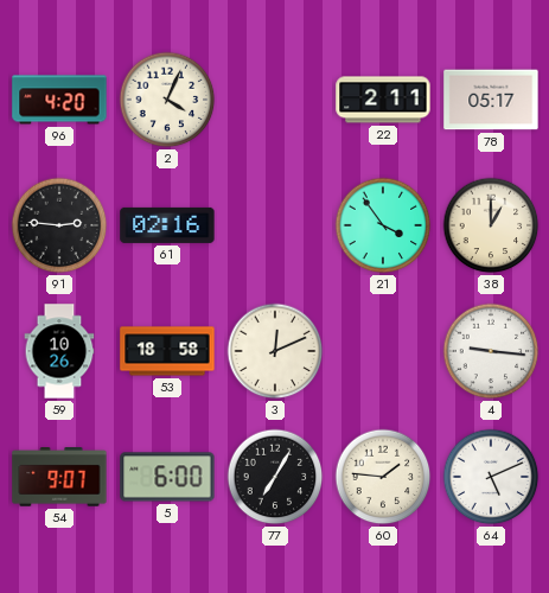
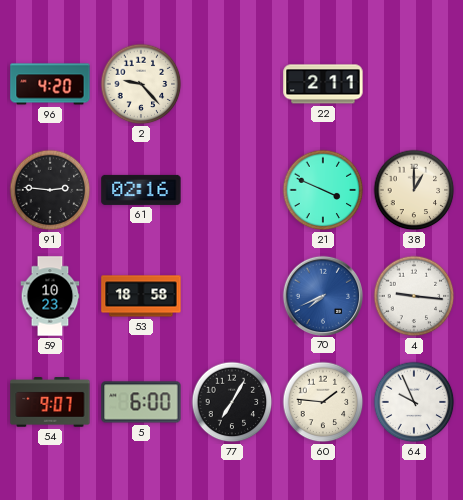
2: 4:04 -> 9:23
78: 05:17 -> none
21: 3:54 -> 3:49
59: 10:26 -> 10:23
3: 12:11 -> none
70: none -> 7:41
64: 5:11 -> 9:56
